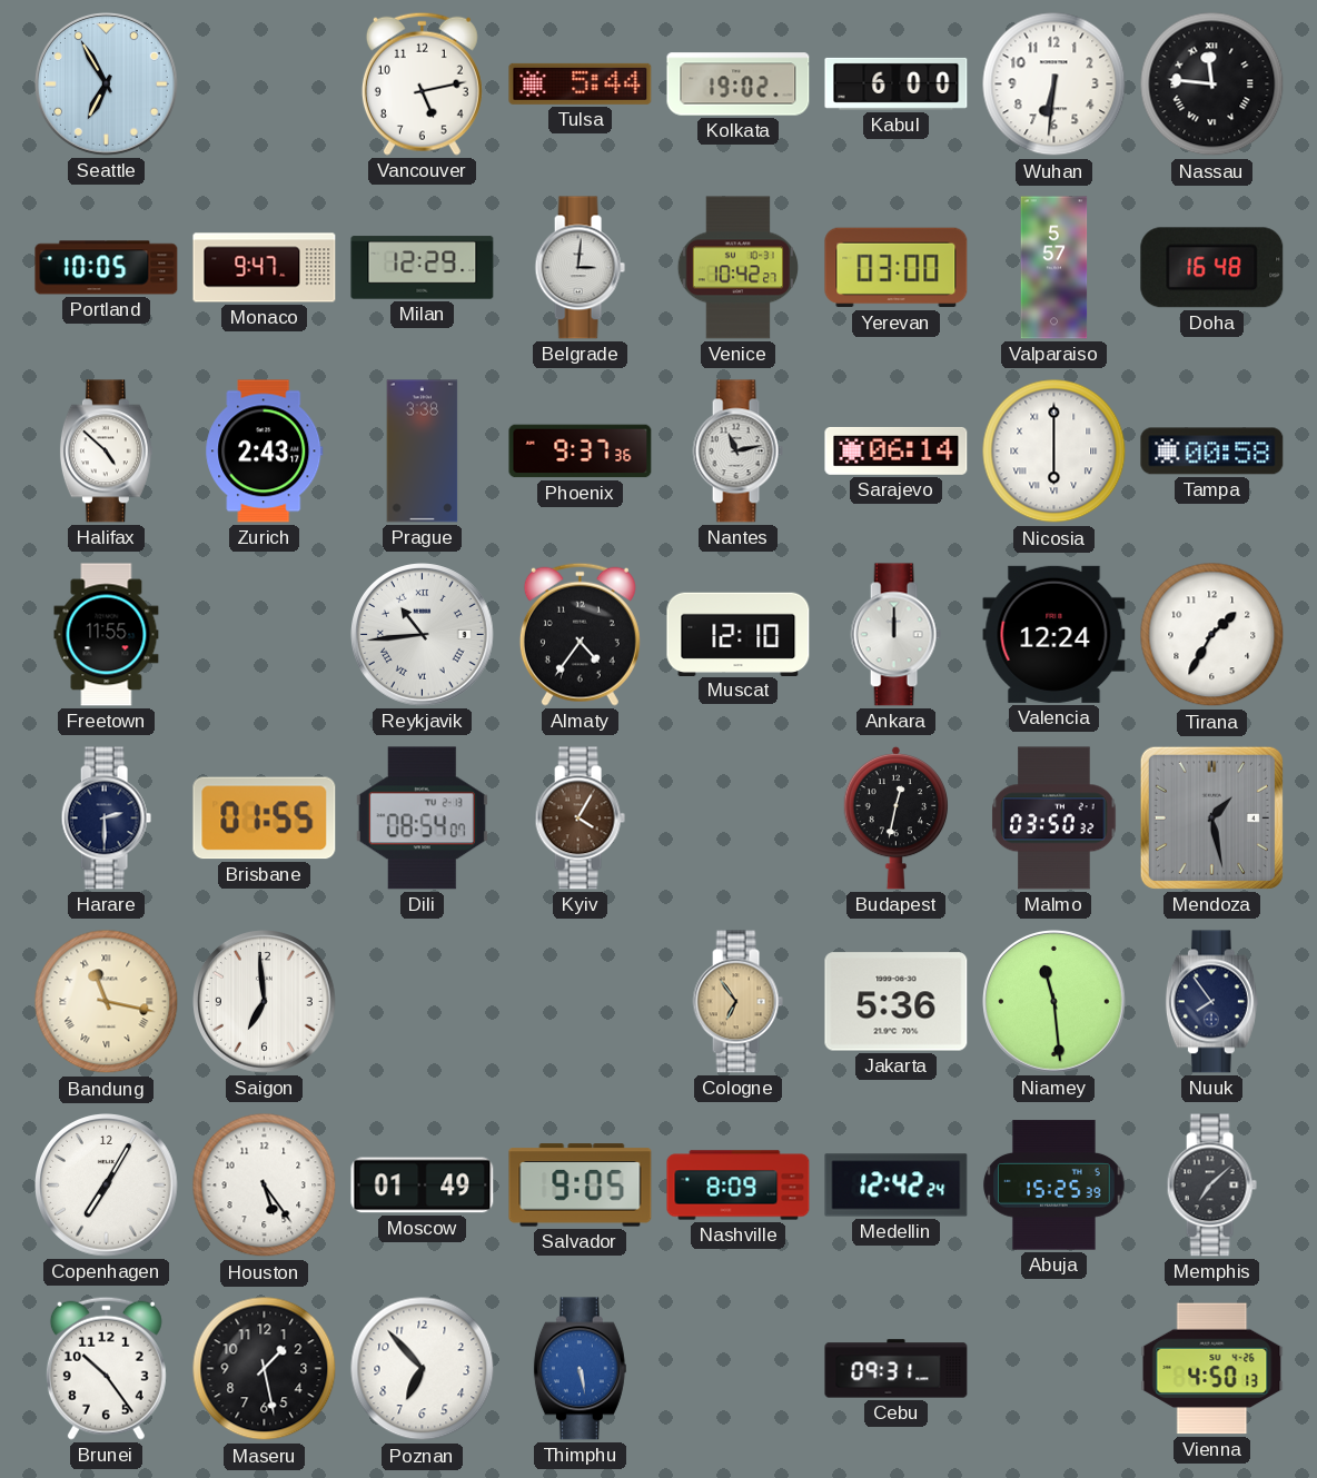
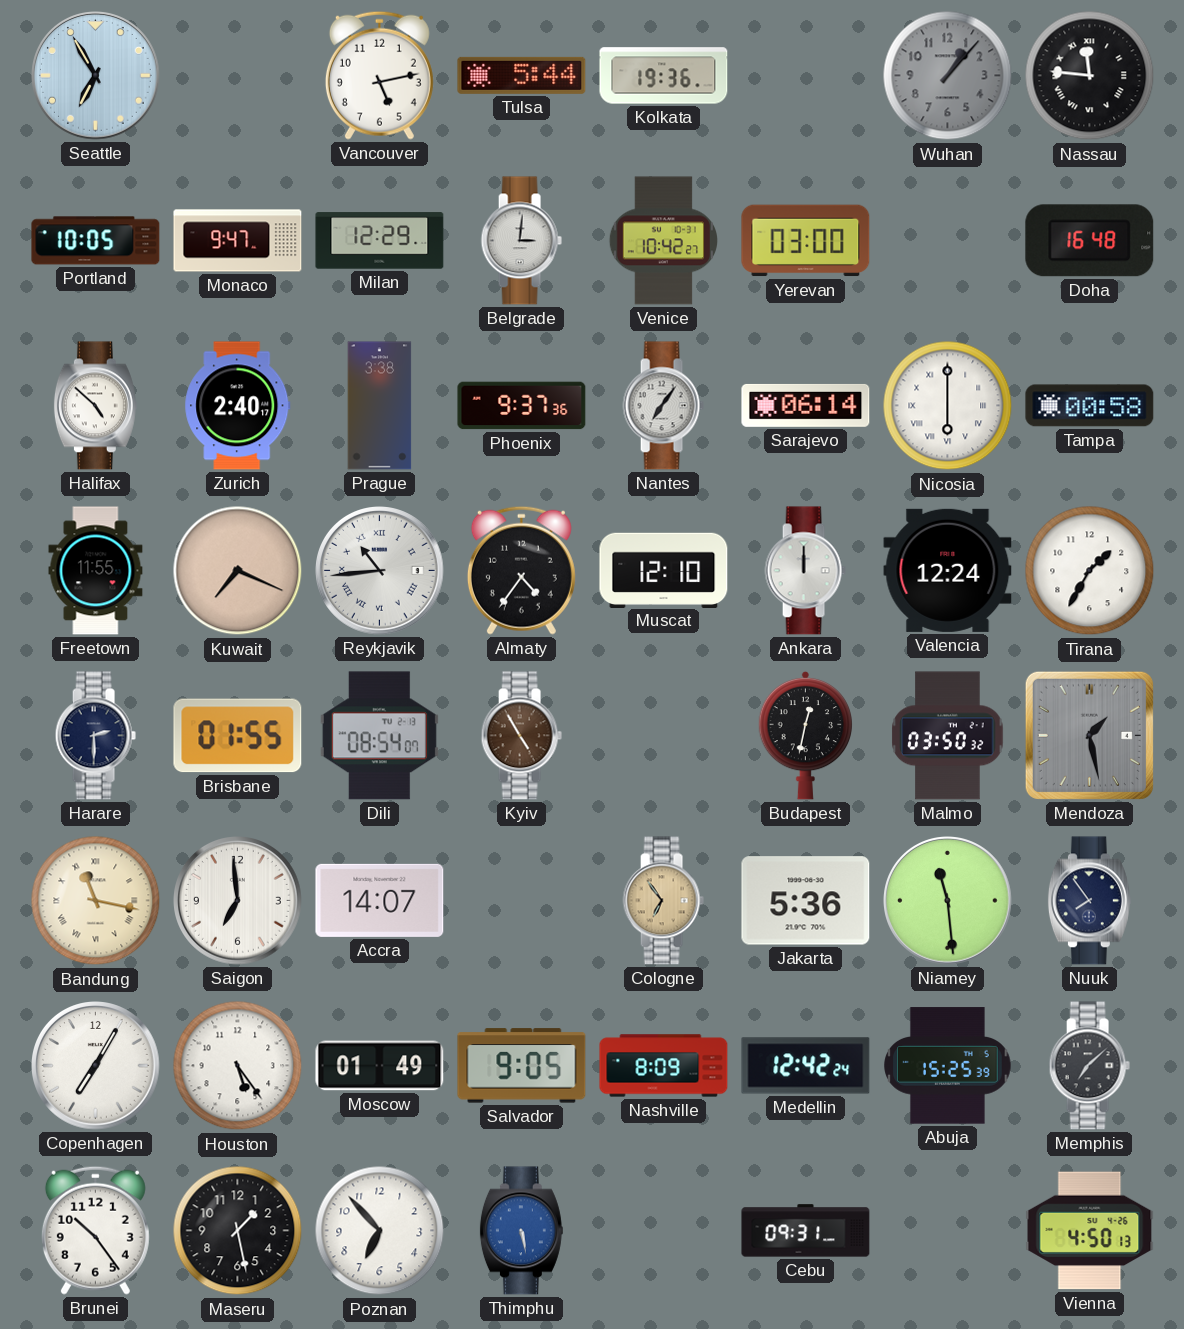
Kolkata: 19:02 -> 19:36
Kabul: 6:00 -> none
Wuhan: 6:31 -> 1:07
Wuhan dial: white -> grey
Valparaiso: 5:57 -> none
Zurich: 2:43 -> 2:40
Nantes: 11:13 -> 7:06
Kuwait: none -> 7:19
Kyiv: 4:05 -> 4:55
Accra: none -> 14:07
